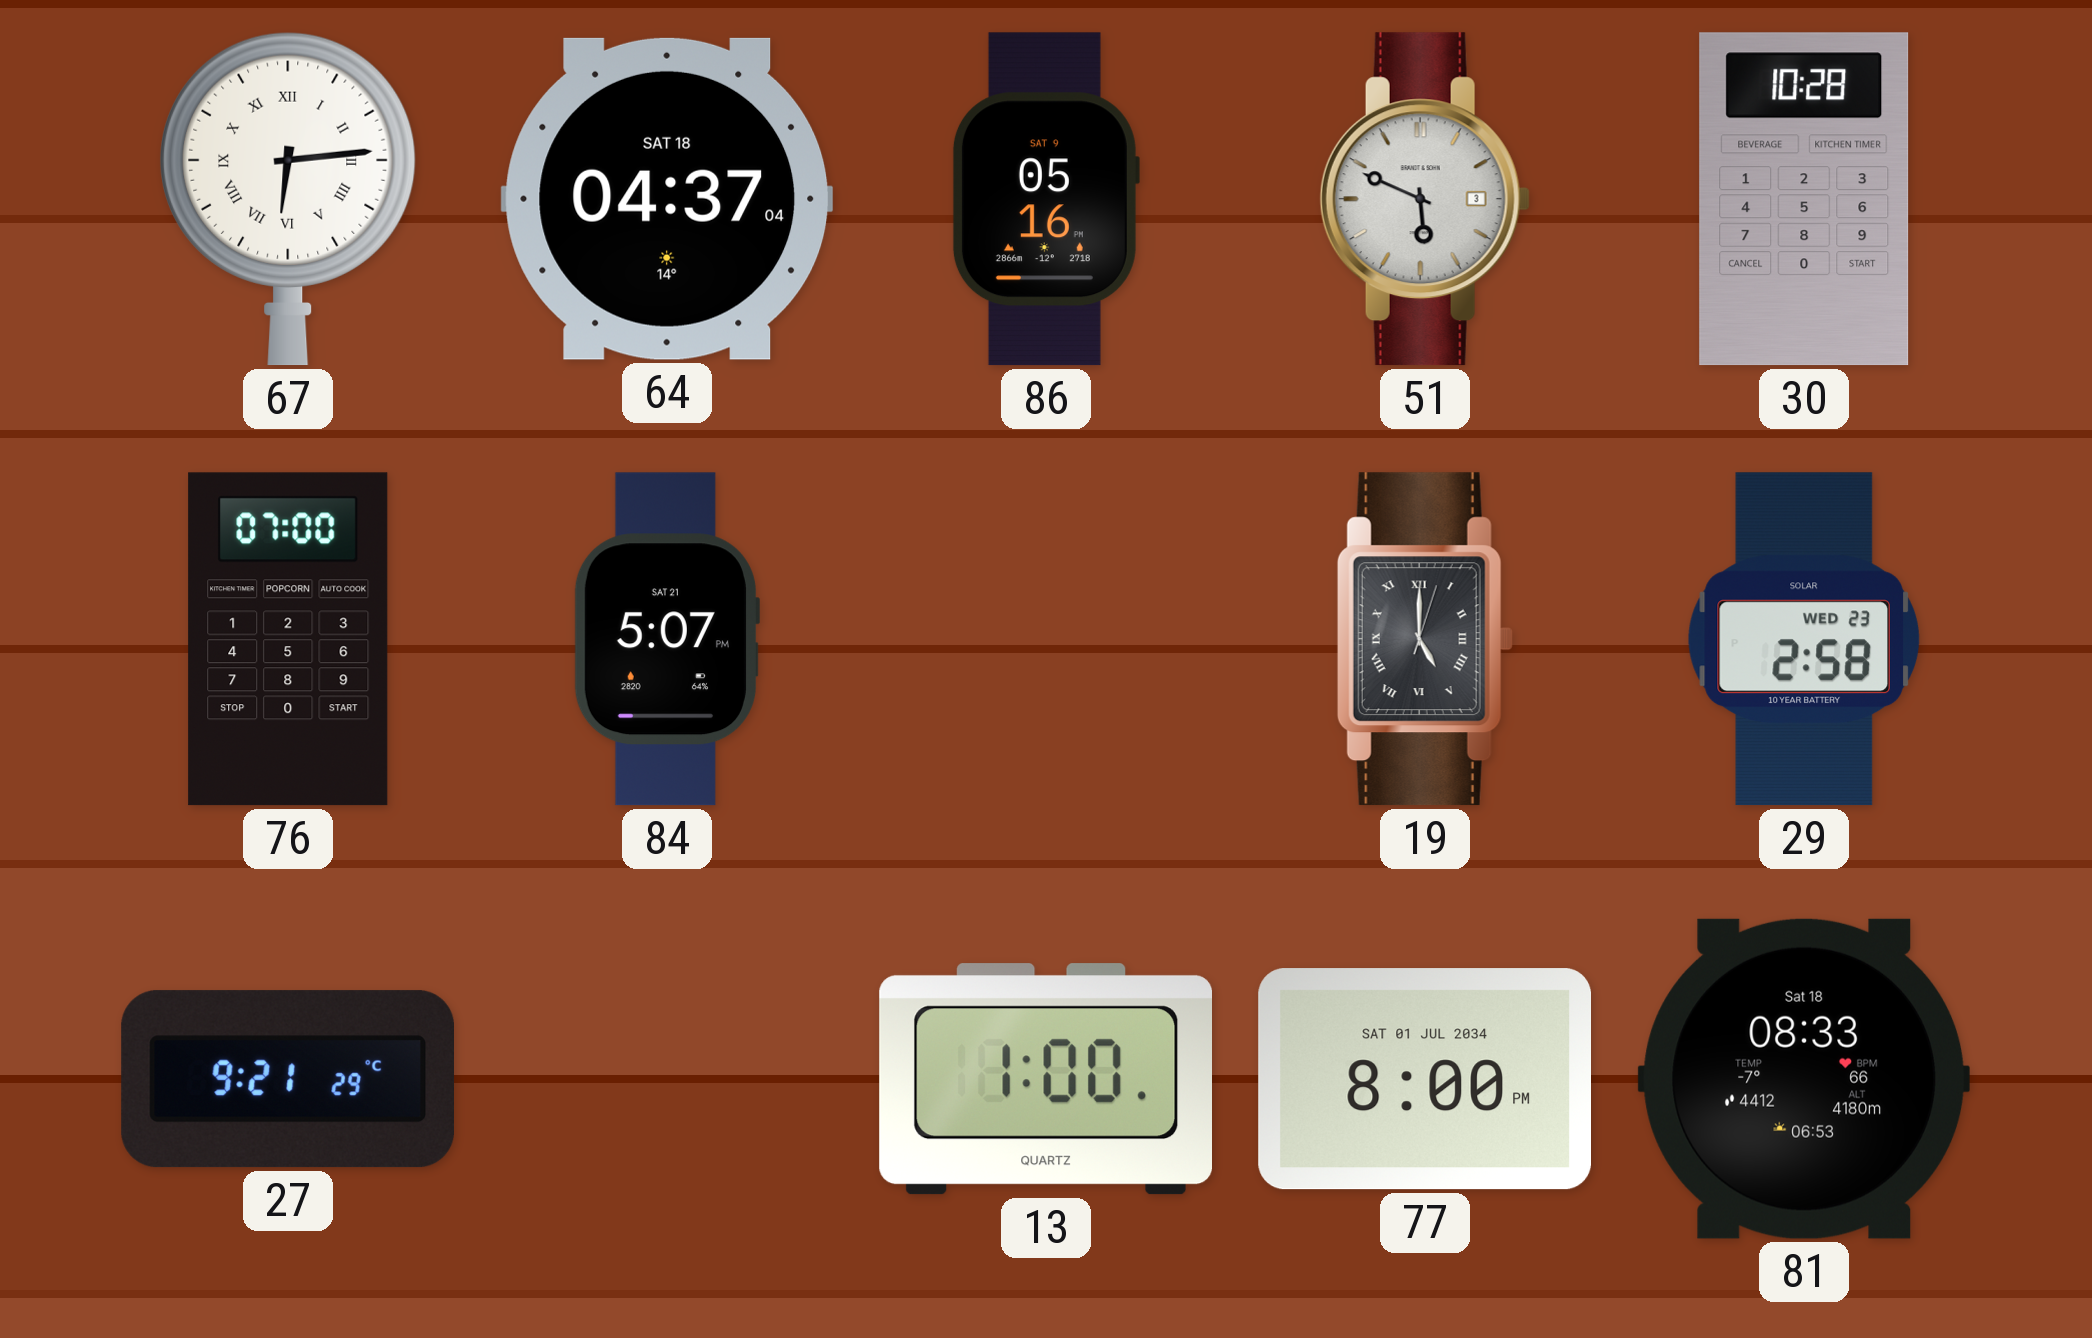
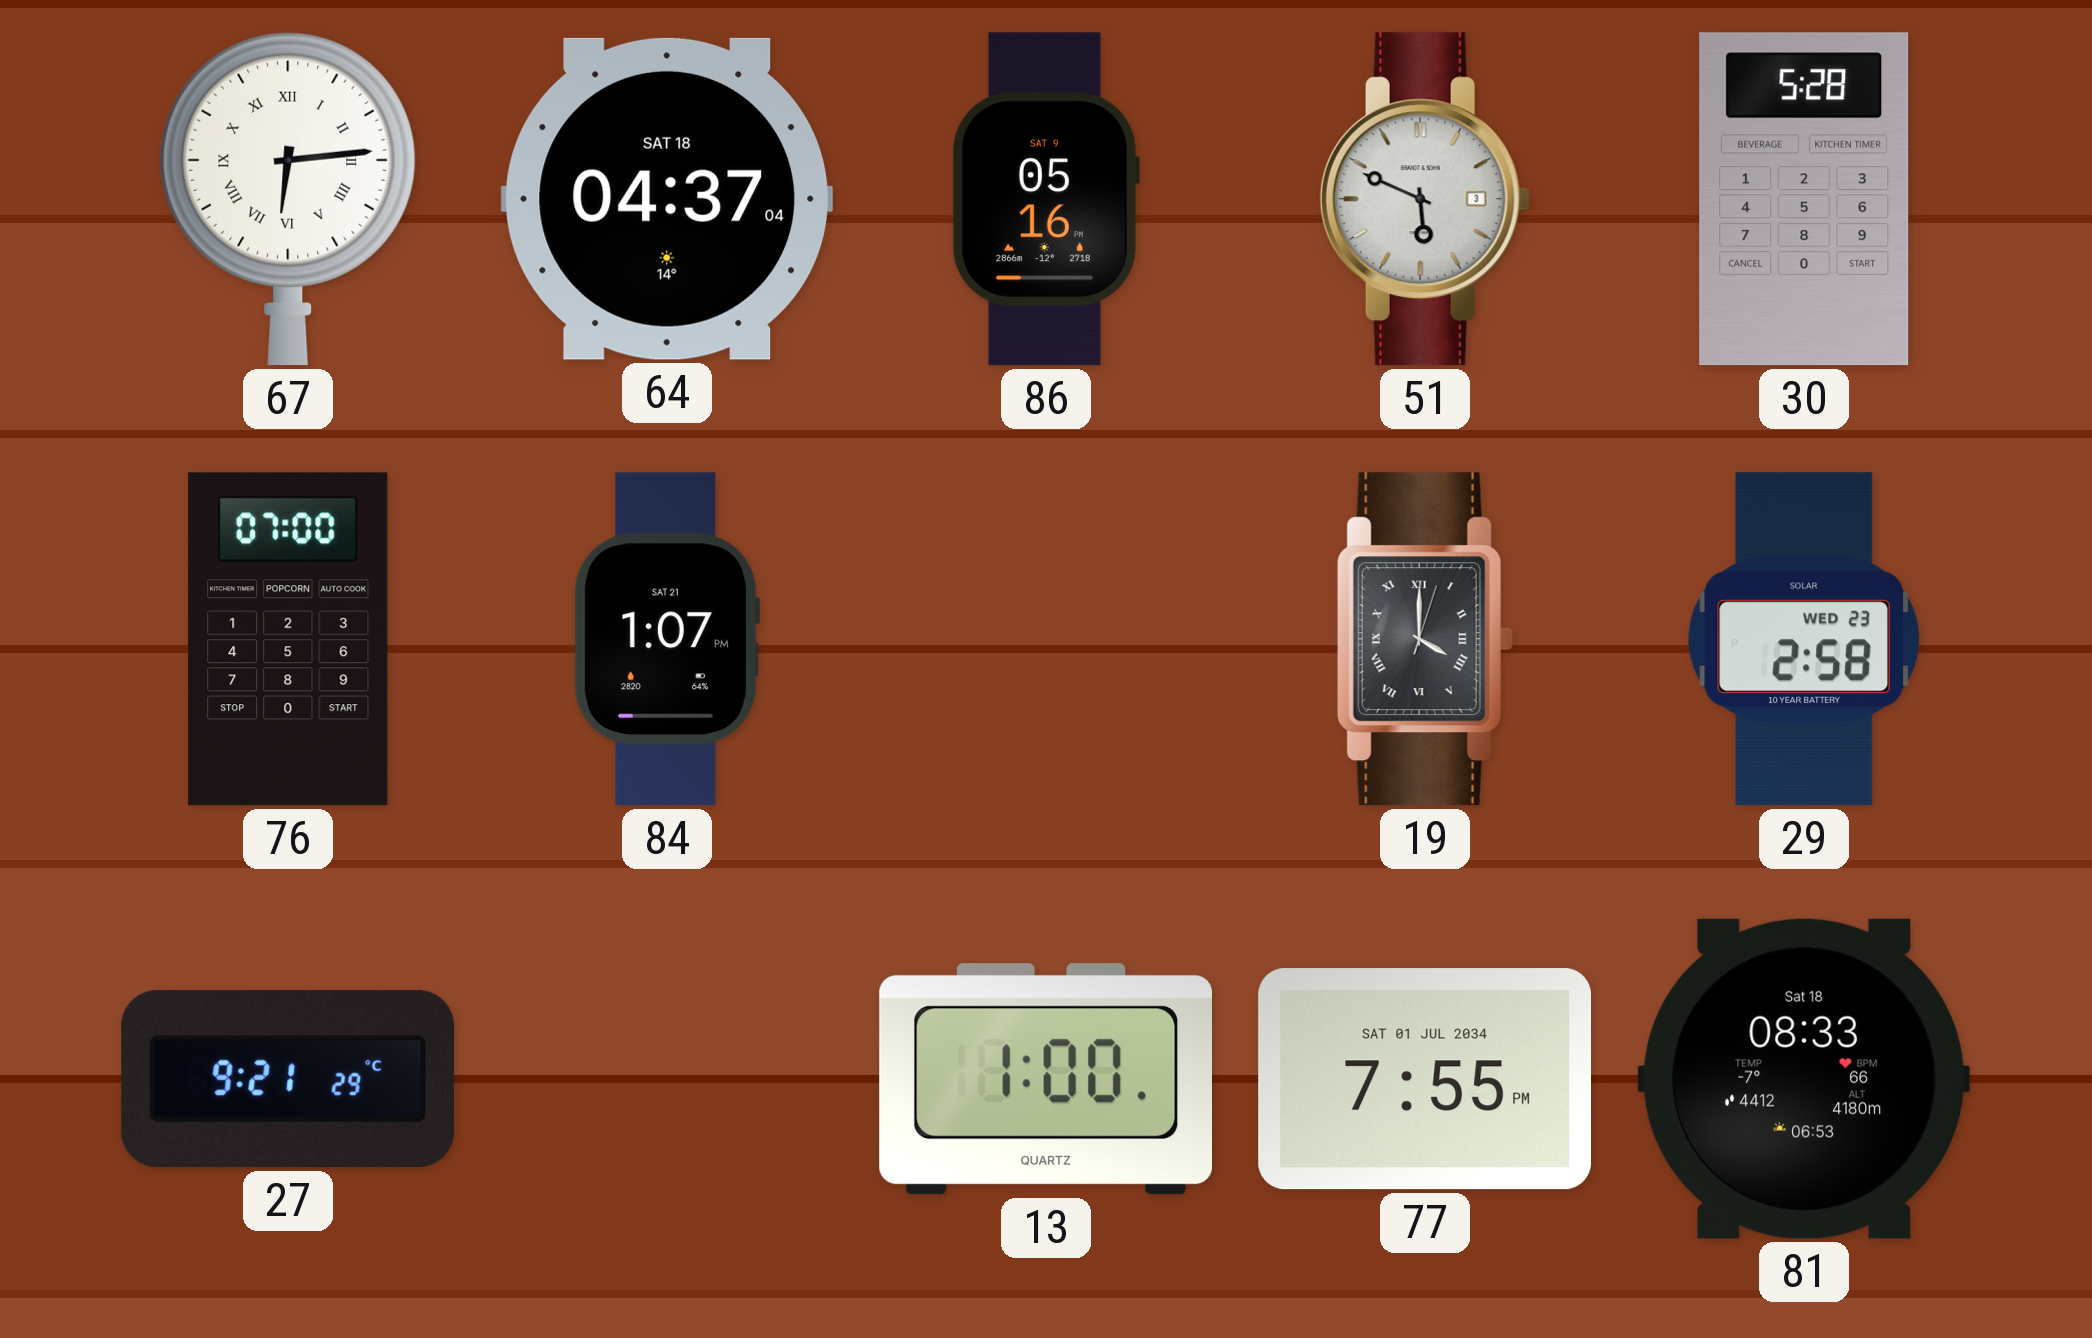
30: 10:28 -> 5:28
84: 5:07 -> 1:07
19: 5:00 -> 4:00
77: 8:00 -> 7:55
